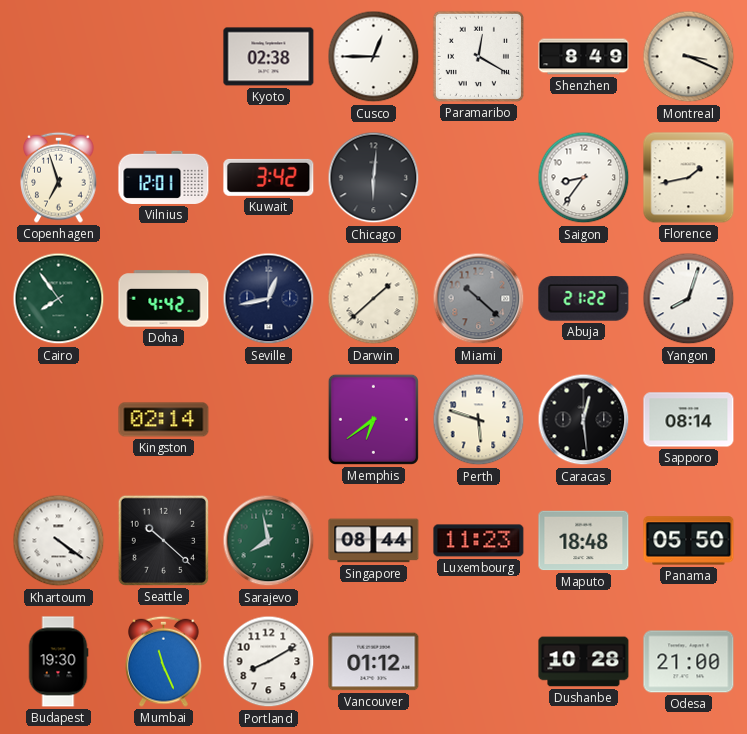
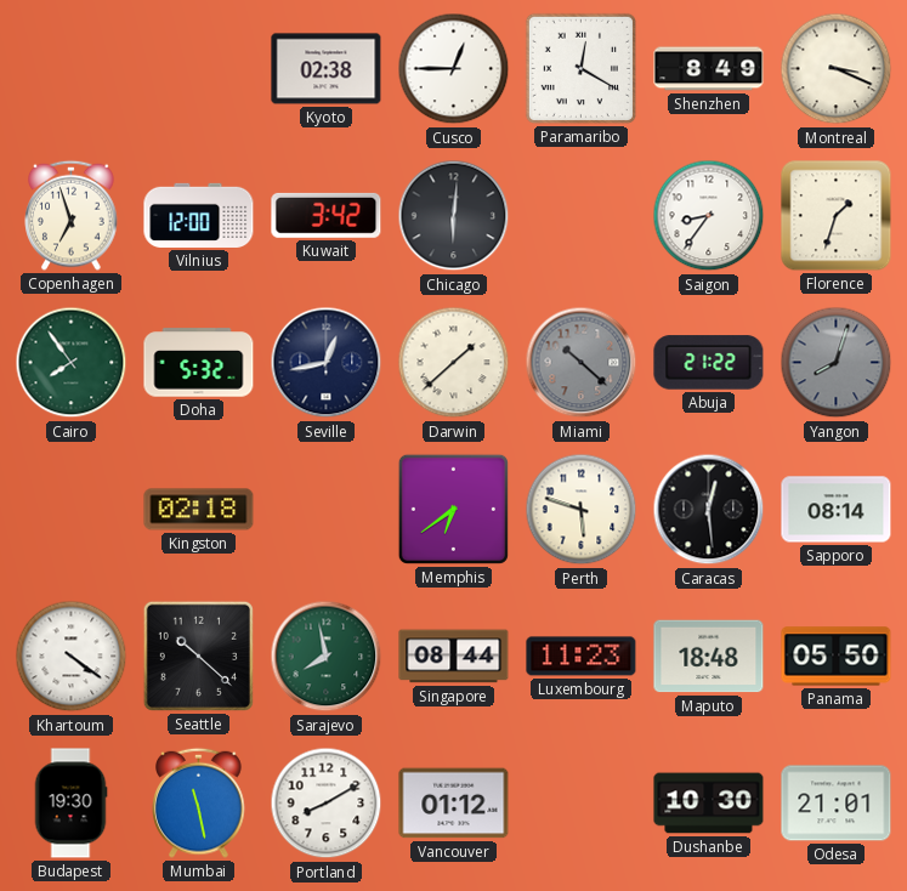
Vilnius: 12:01 -> 12:00
Florence: 1:43 -> 1:33
Doha: 4:42 -> 5:32
Yangon dial: white -> grey
Kingston: 02:14 -> 02:18
Mumbai: 11:26 -> 11:28
Dushanbe: 10:28 -> 10:30
Odesa: 21:00 -> 21:01
